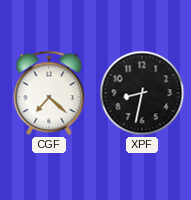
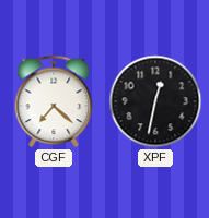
XPF: 8:32 -> 12:32
